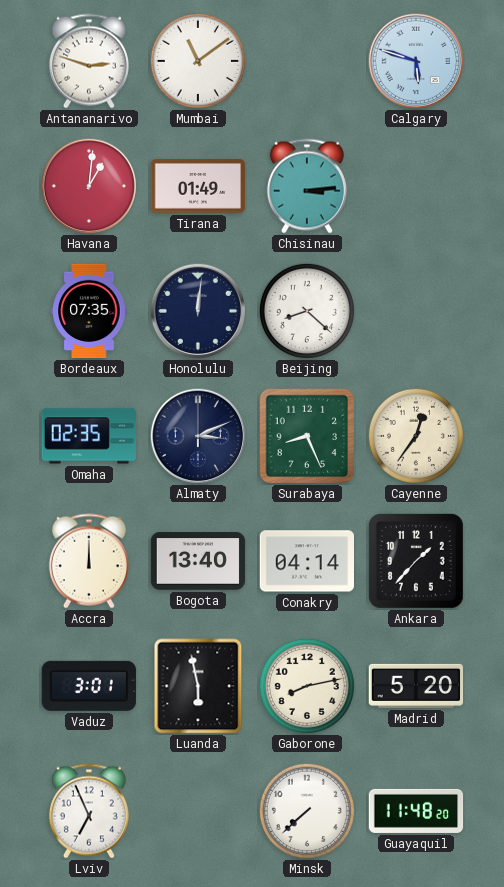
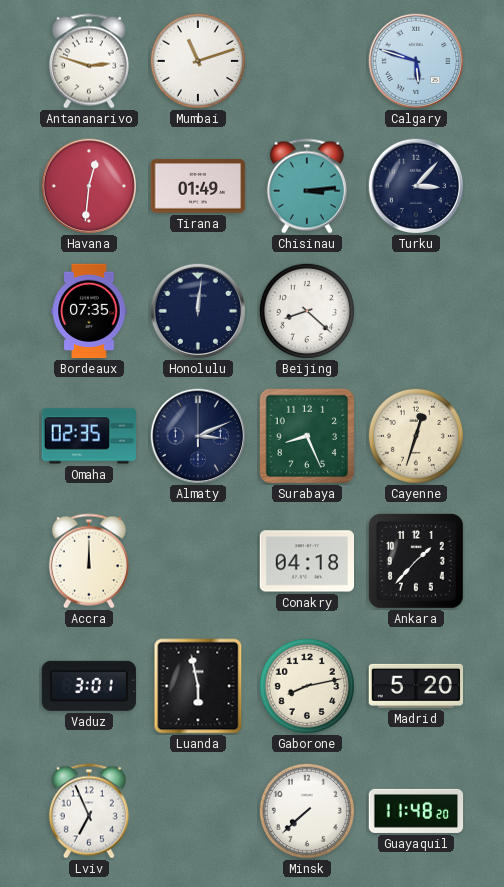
Mumbai: 11:09 -> 11:12
Havana: 1:01 -> 12:31
Turku: none -> 3:07
Cayenne: 12:36 -> 12:33
Bogota: 13:40 -> none
Conakry: 04:14 -> 04:18
